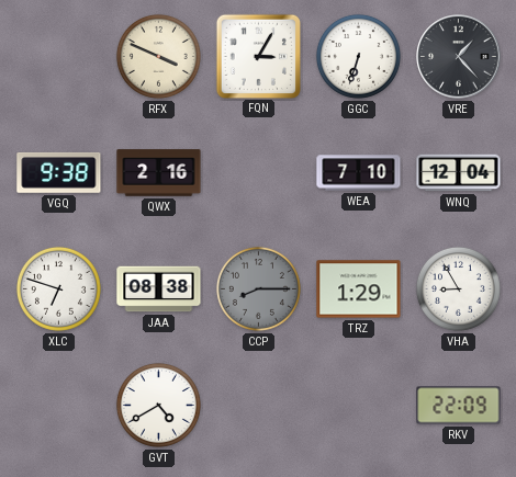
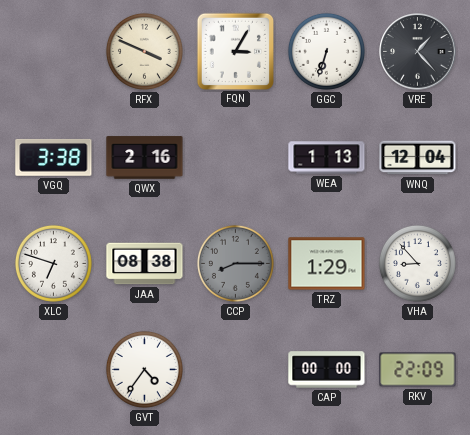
VGQ: 9:38 -> 3:38
WEA: 7:10 -> 1:13
VHA: 8:55 -> 8:53
GVT: 4:40 -> 4:36
CAP: none -> 00:00
